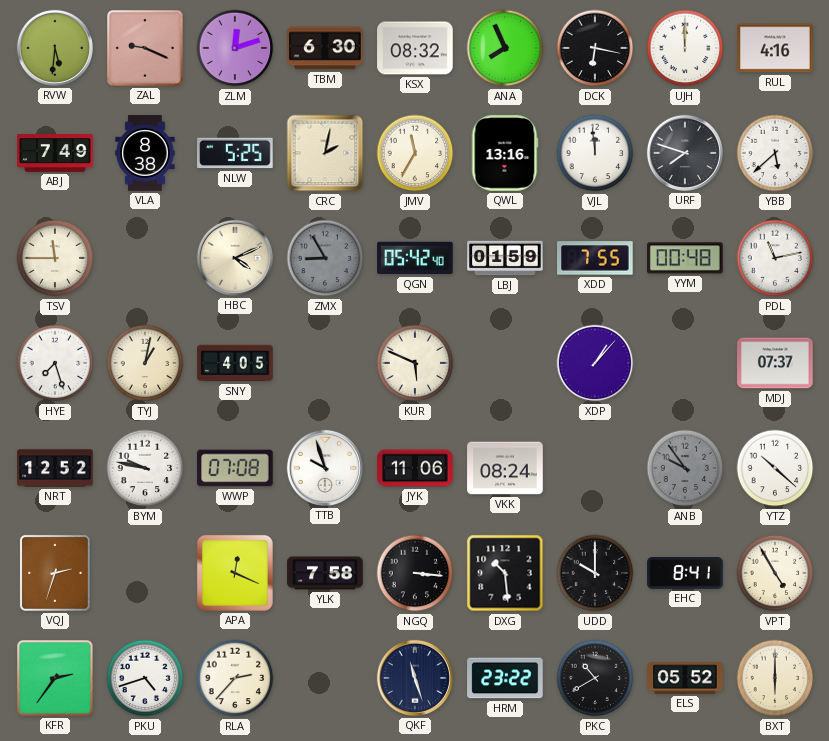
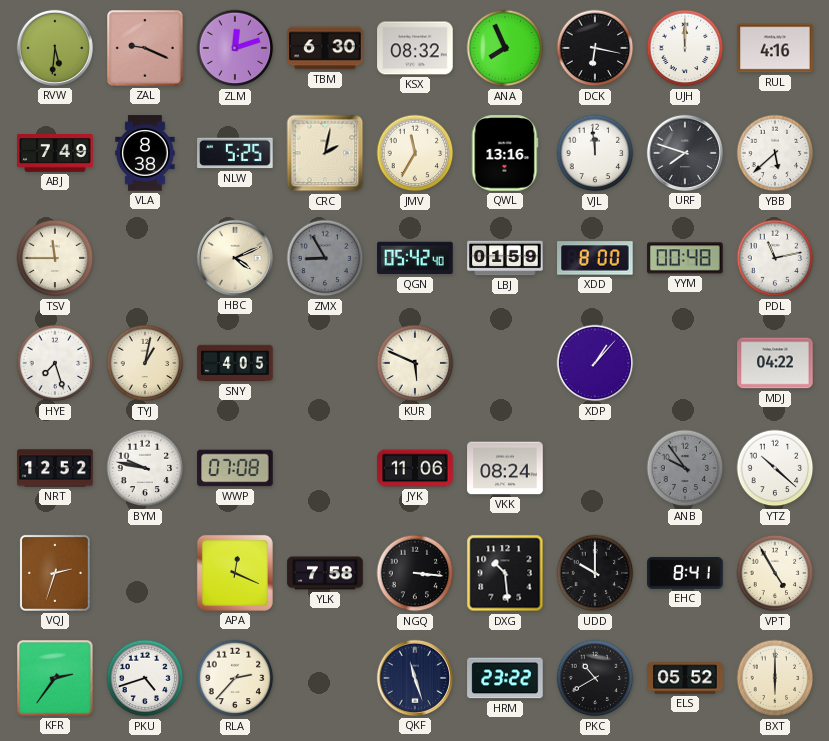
XDD: 7:55 -> 8:00
MDJ: 07:37 -> 04:22
TTB: 9:57 -> none
